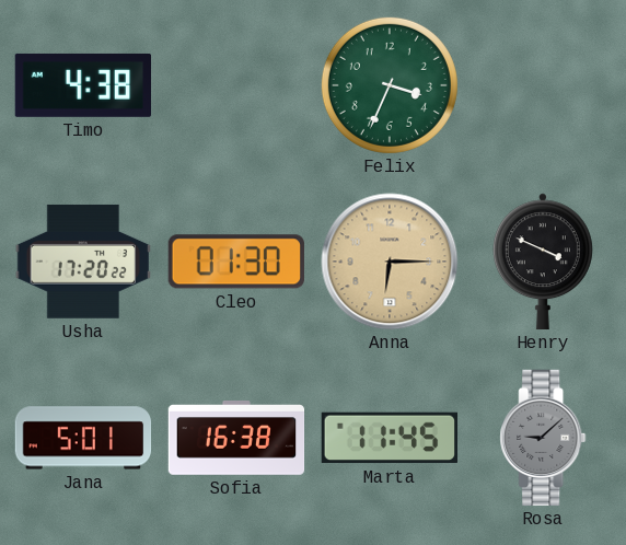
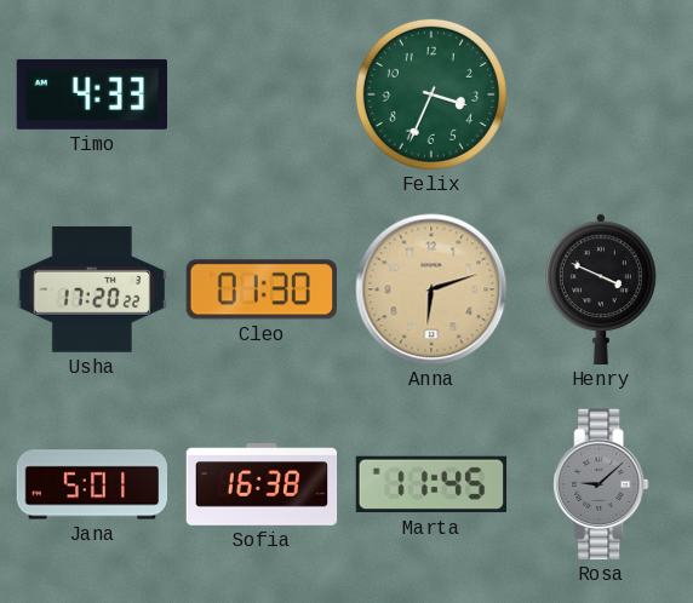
Timo: 4:38 -> 4:33
Anna: 6:15 -> 6:12
